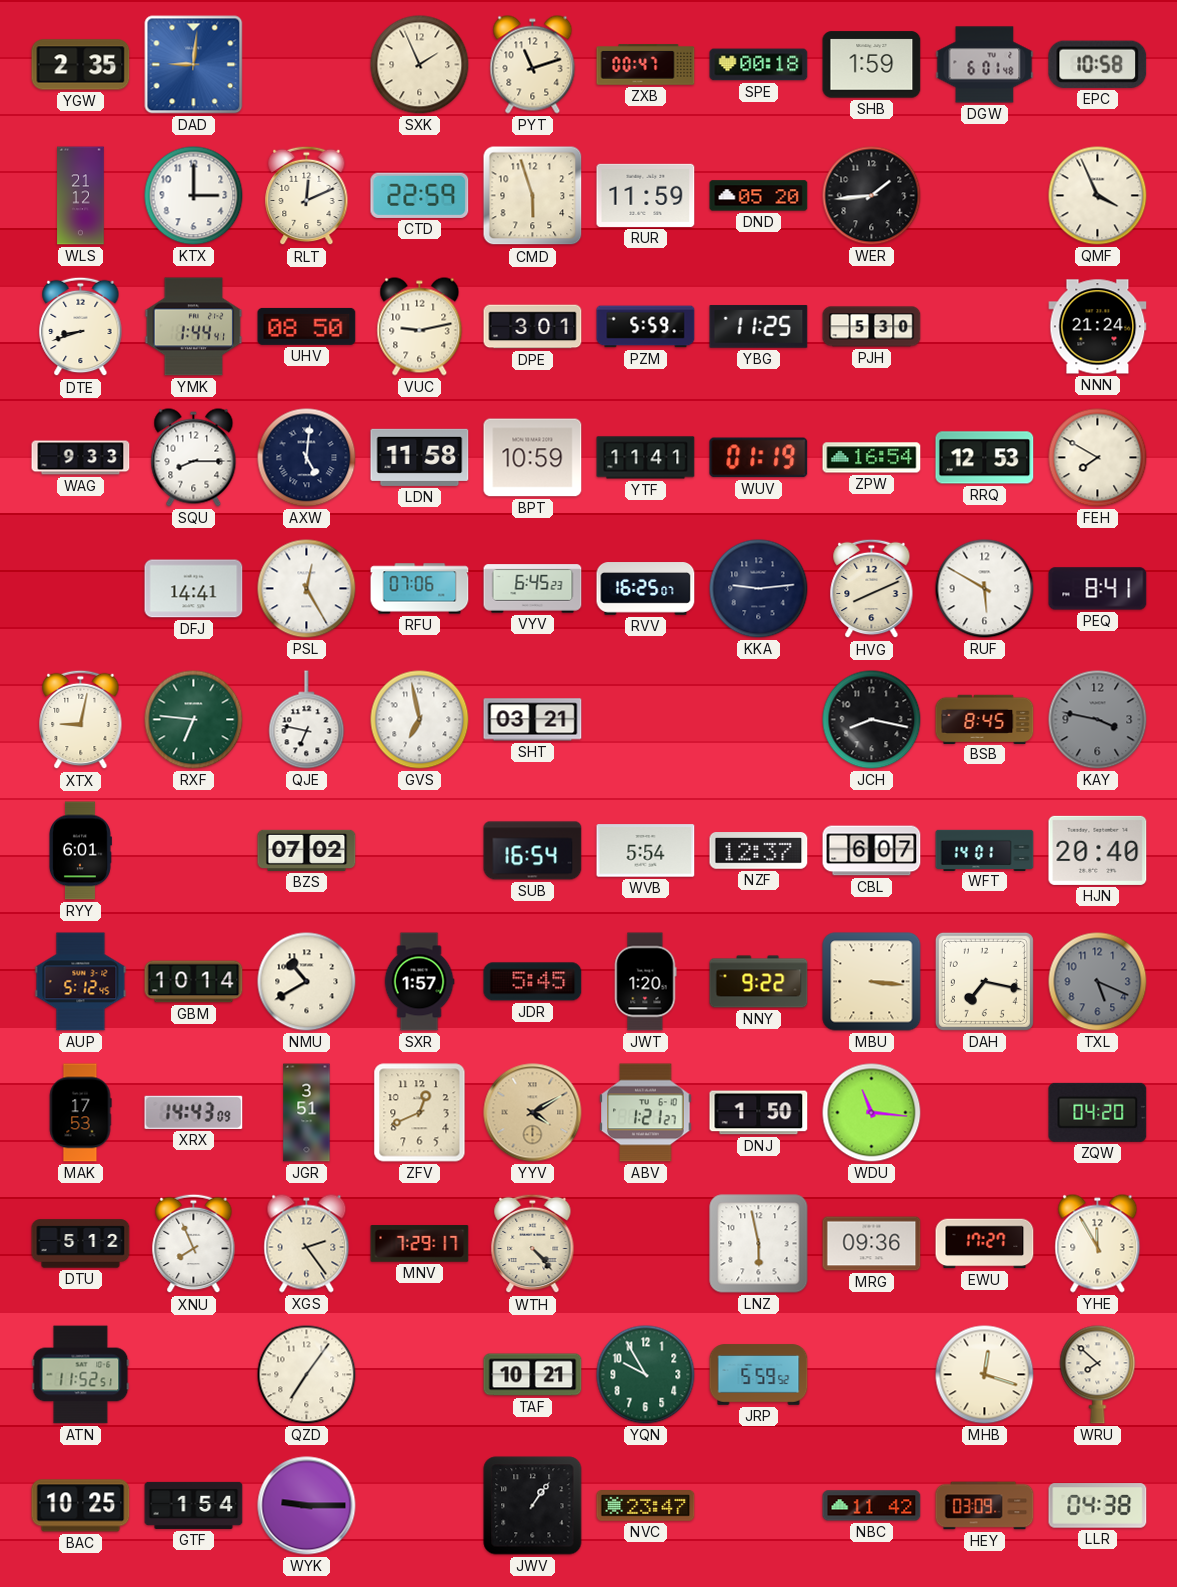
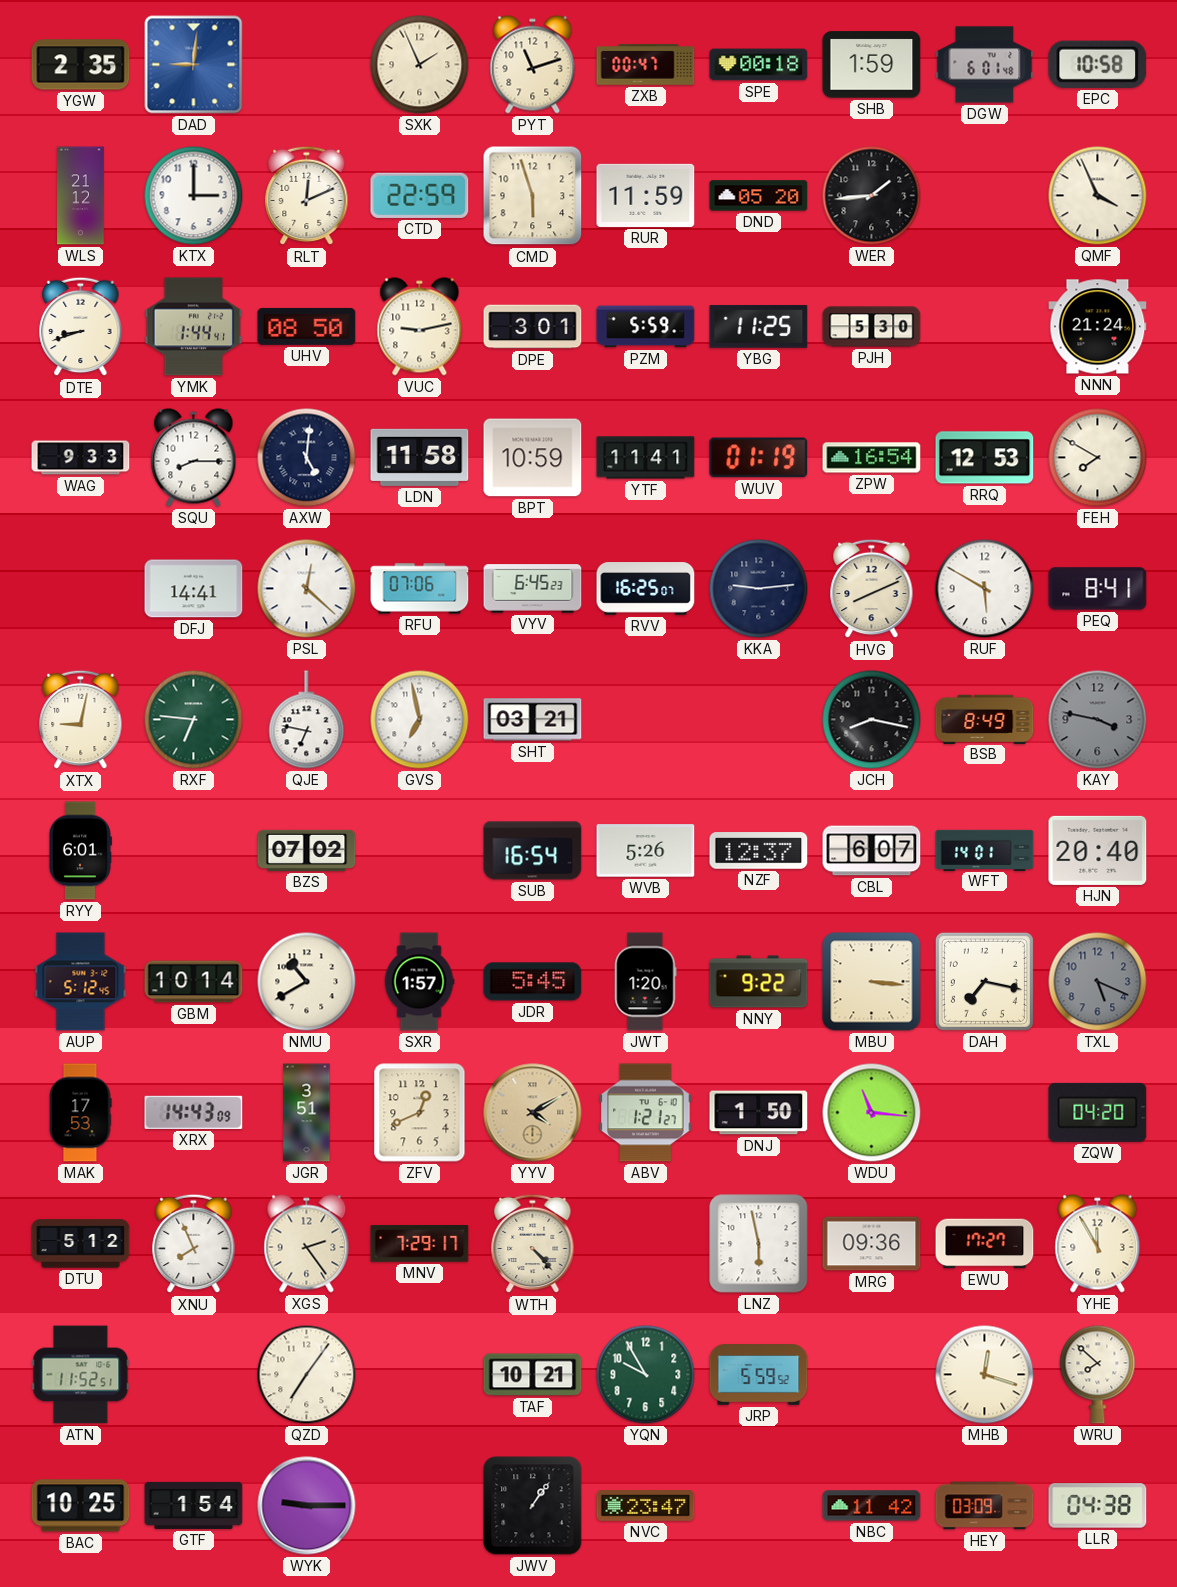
PSL: 12:25 -> 12:22
BSB: 8:45 -> 8:49
WVB: 5:54 -> 5:26
